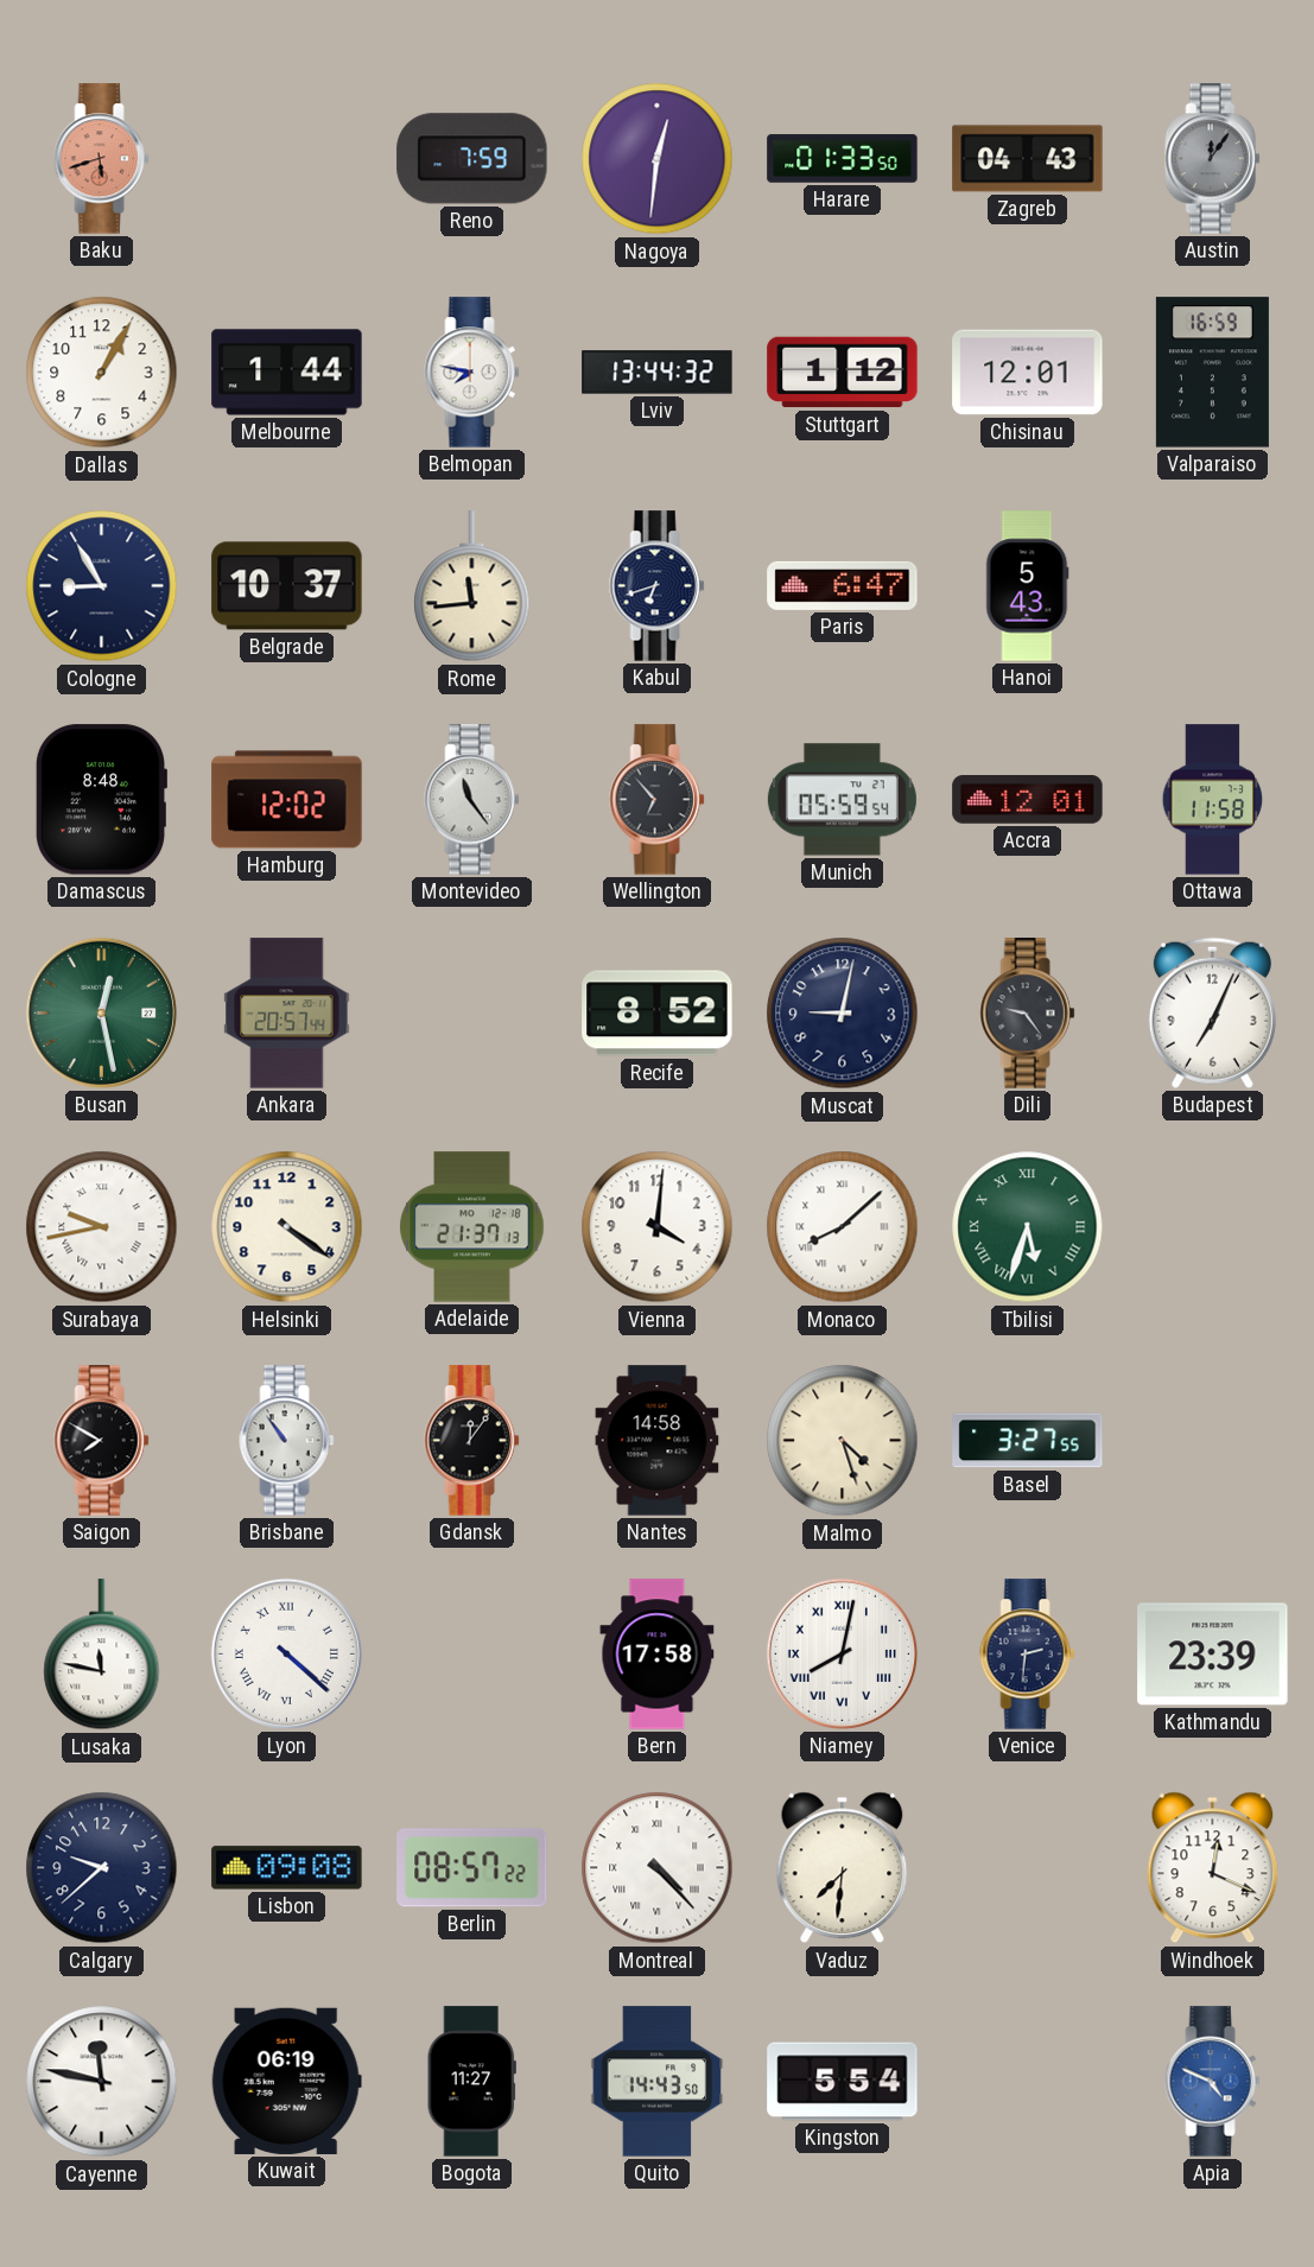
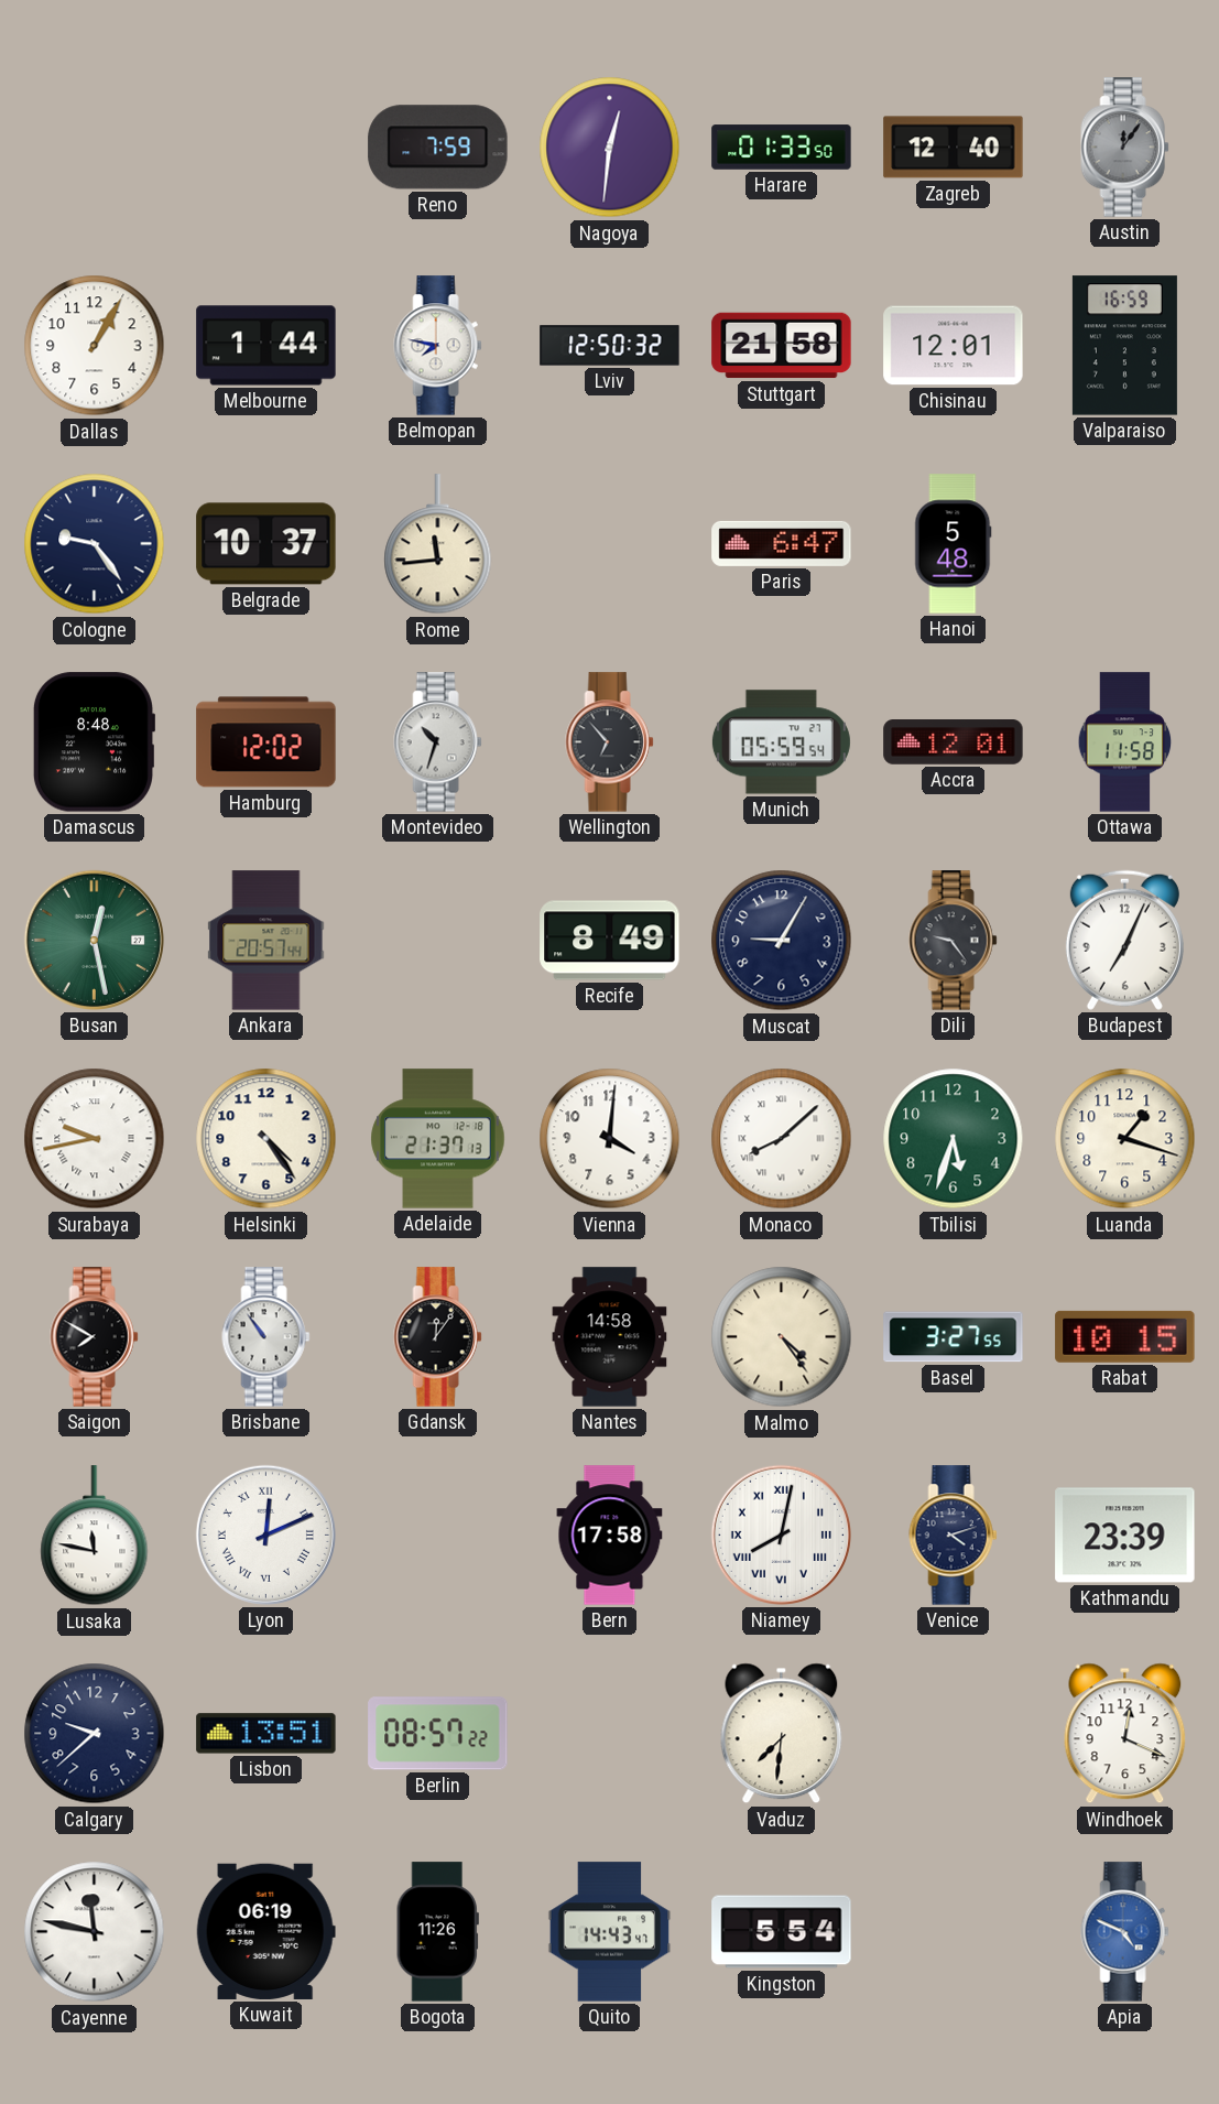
Baku: 5:42 -> none
Zagreb: 04:43 -> 12:40
Lviv: 13:44 -> 12:50
Stuttgart: 1:12 -> 21:58
Cologne: 8:55 -> 9:24
Kabul: 6:42 -> none
Hanoi: 5:43 -> 5:48
Montevideo: 11:24 -> 10:33
Recife: 8:52 -> 8:49
Muscat: 9:02 -> 9:05
Helsinki: 4:21 -> 4:24
Tbilisi numerals: Roman -> Arabic
Luanda: none -> 1:18
Malmo: 4:27 -> 4:24
Rabat: none -> 10:15
Lyon: 4:22 -> 12:11
Venice: 2:31 -> 4:12
Lisbon: 09:08 -> 13:51
Montreal: 4:23 -> none
Bogota: 11:27 -> 11:26
Quito: 14:43:50 -> 14:43:47
